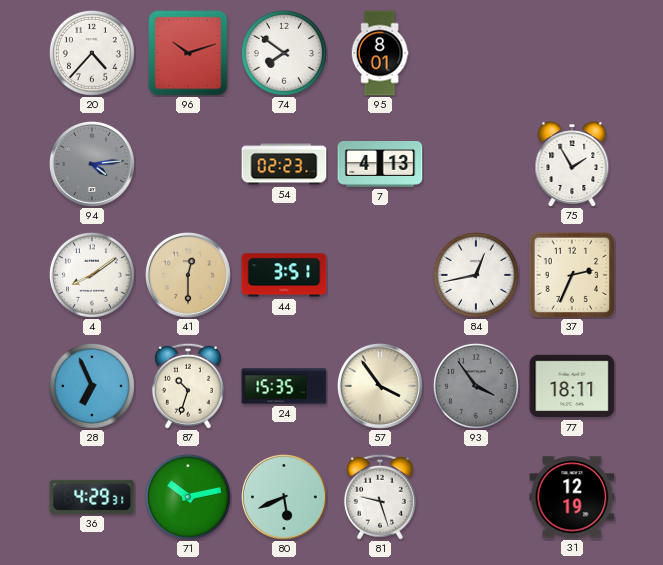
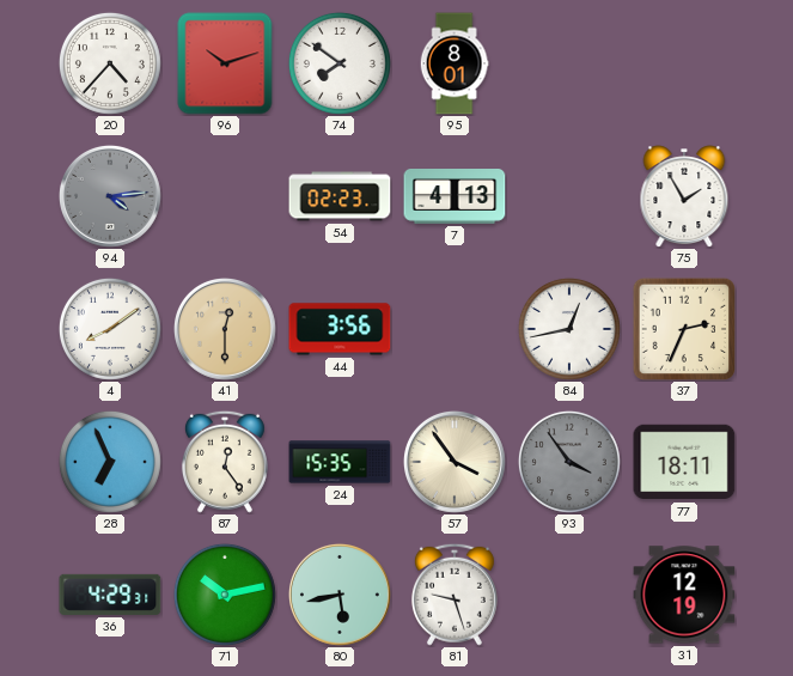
44: 3:51 -> 3:56
87: 10:33 -> 12:24
80: 5:41 -> 5:43
